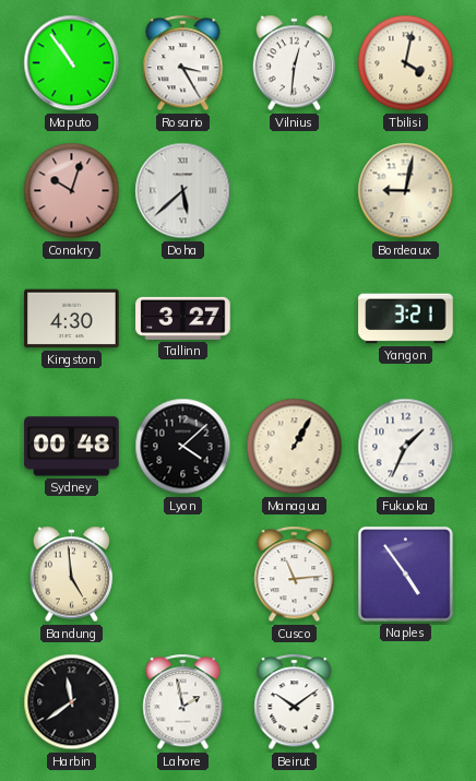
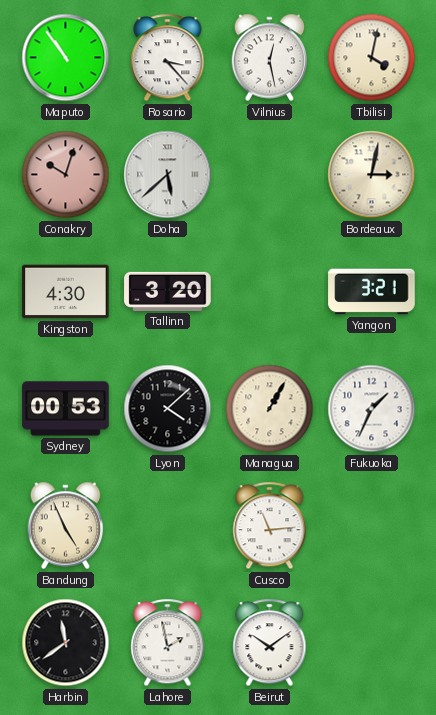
Rosario: 3:25 -> 3:23
Vilnius: 12:31 -> 12:28
Bordeaux: 9:02 -> 3:02
Tallinn: 3:27 -> 3:20
Sydney: 00:48 -> 00:53
Bandung: 4:59 -> 4:56
Naples: 4:54 -> none
